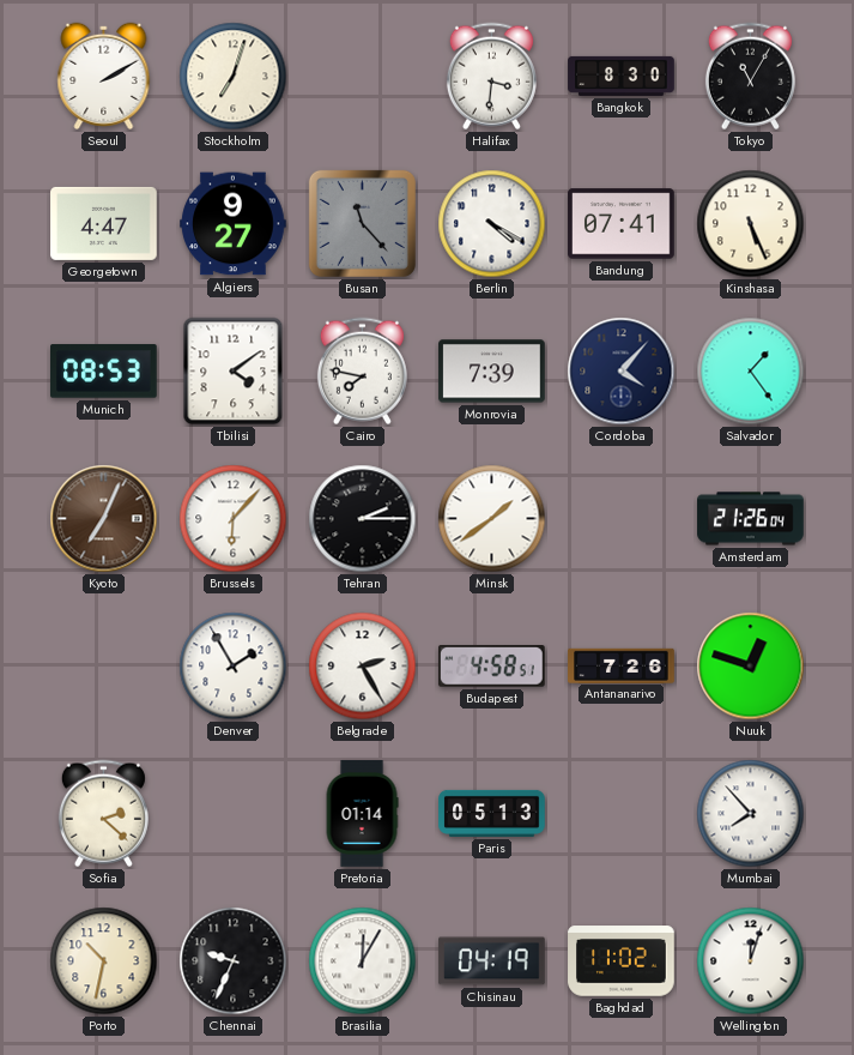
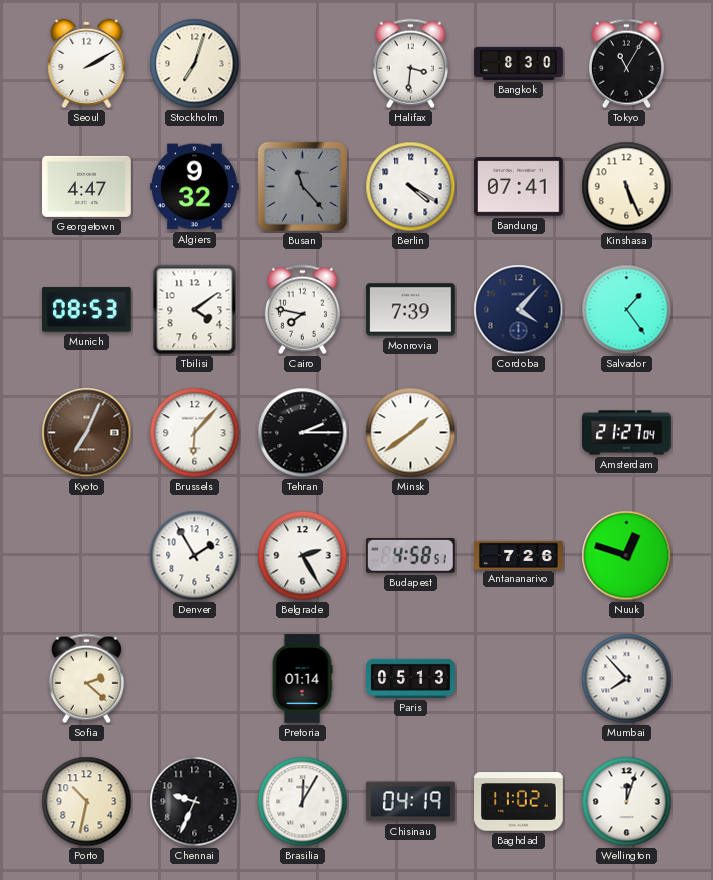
Algiers: 9:27 -> 9:32
Amsterdam: 21:26 -> 21:27
